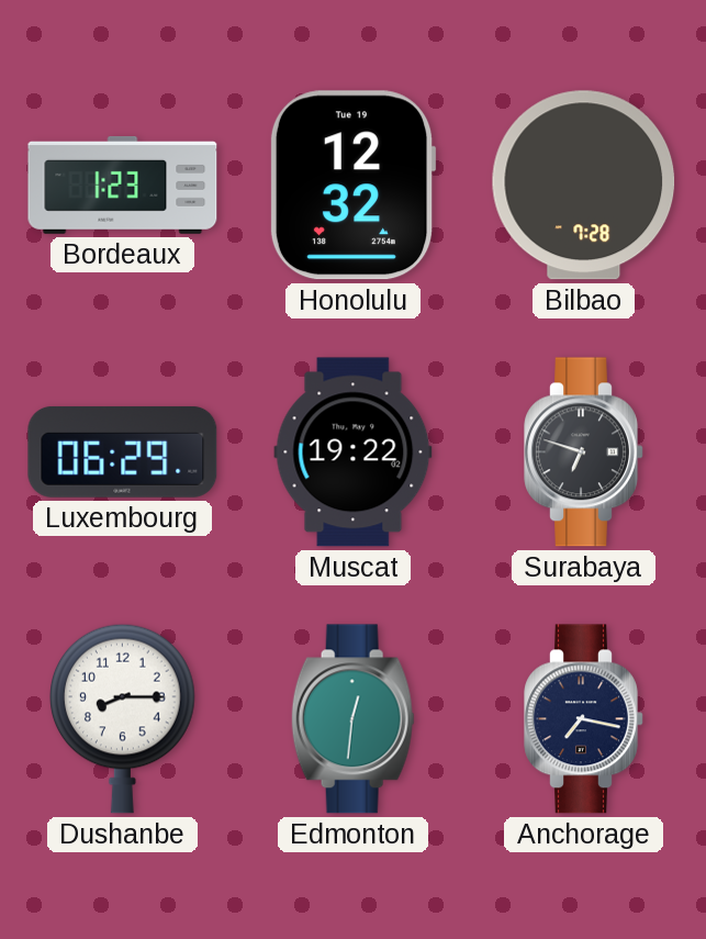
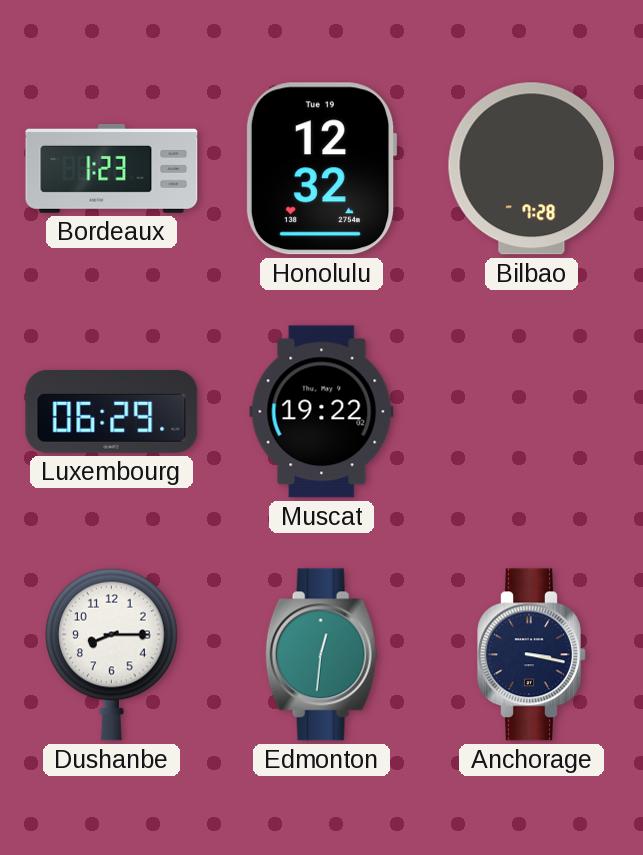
Surabaya: 6:48 -> none
Anchorage: 7:17 -> 3:17
